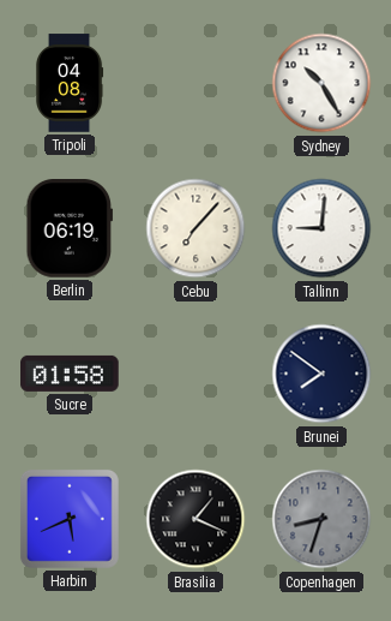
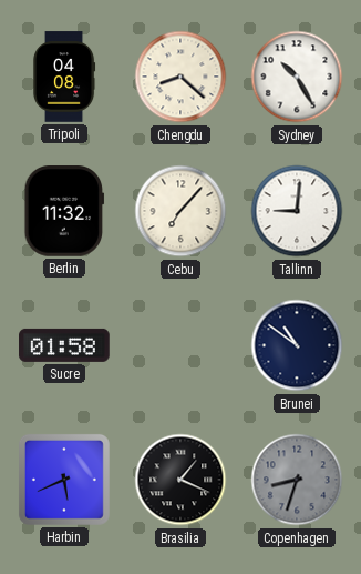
Chengdu: none -> 8:22
Berlin: 06:19 -> 11:32
Brunei: 7:51 -> 10:51
